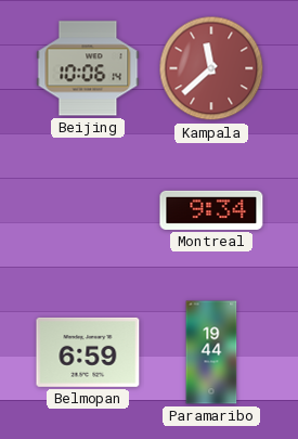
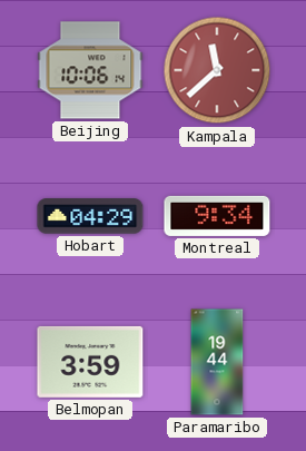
Hobart: none -> 04:29
Belmopan: 6:59 -> 3:59
